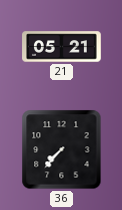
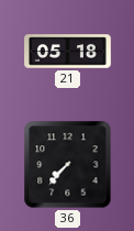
21: 05:21 -> 05:18
